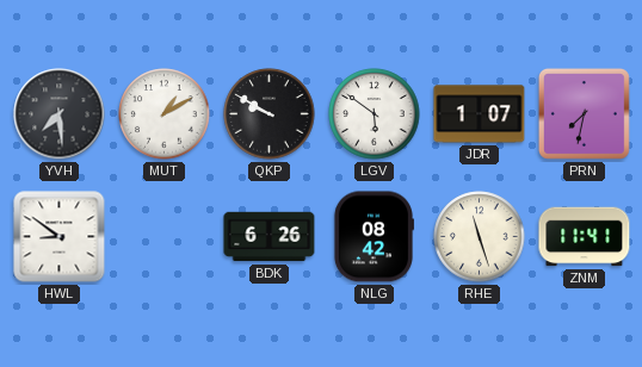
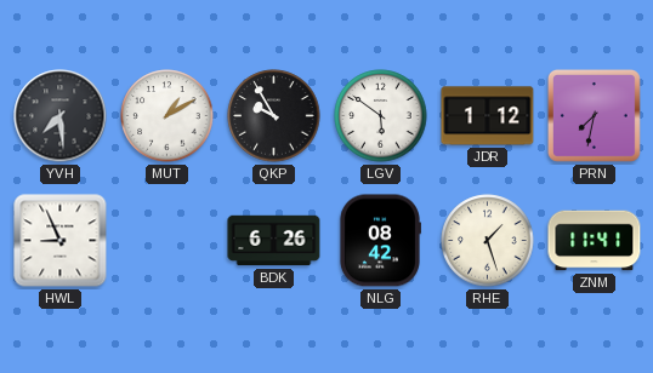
QKP: 9:50 -> 9:55
JDR: 1:07 -> 1:12
HWL: 8:51 -> 8:56
RHE: 11:27 -> 1:27
